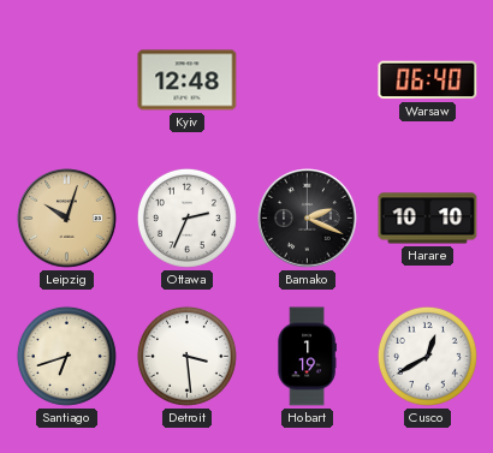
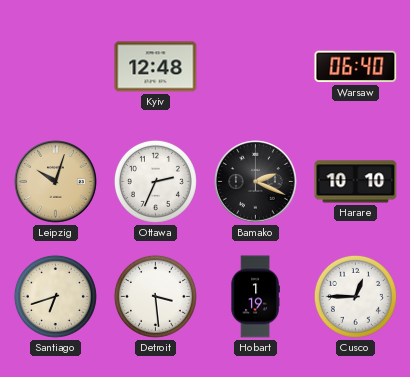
Cusco: 12:40 -> 12:45
